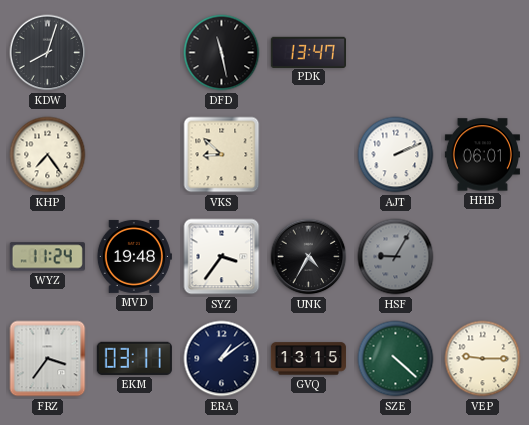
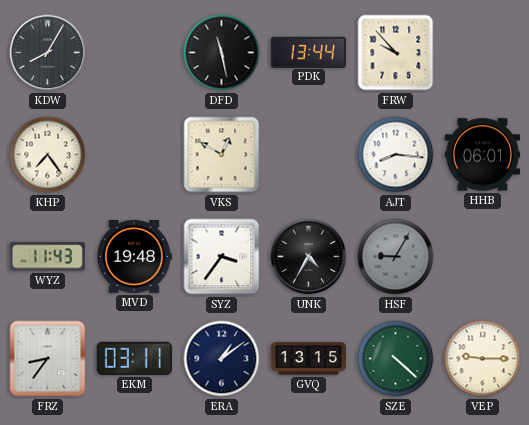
KDW: 8:03 -> 8:05
PDK: 13:47 -> 13:44
FRW: none -> 9:53
VKS: 8:52 -> 12:50
AJT: 2:11 -> 8:16
WYZ: 11:24 -> 11:43
FRZ: 3:36 -> 8:36
